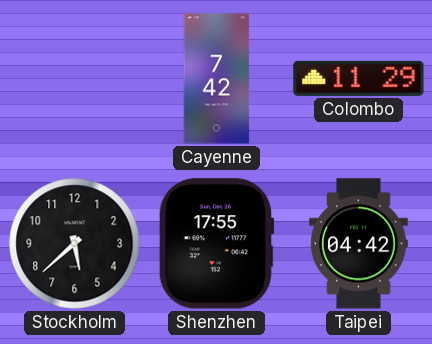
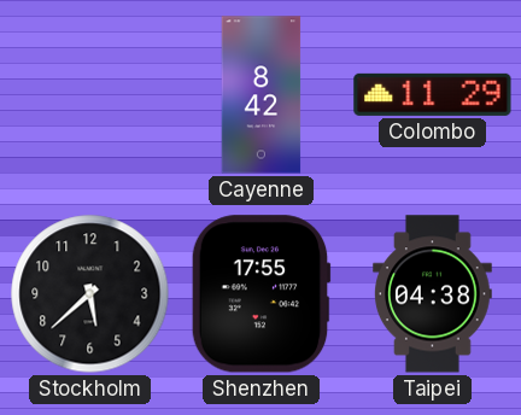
Cayenne: 7:42 -> 8:42
Taipei: 04:42 -> 04:38
